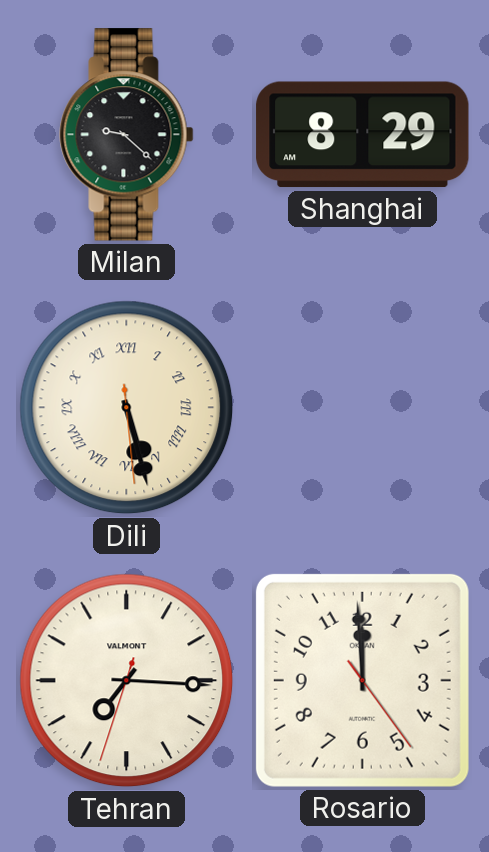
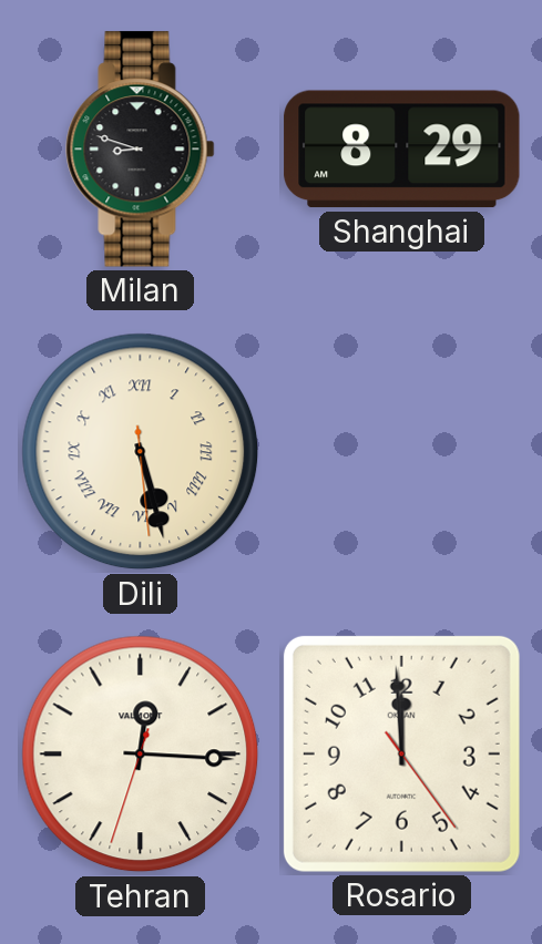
Milan: 9:22 -> 8:48
Tehran: 7:15 -> 12:15
